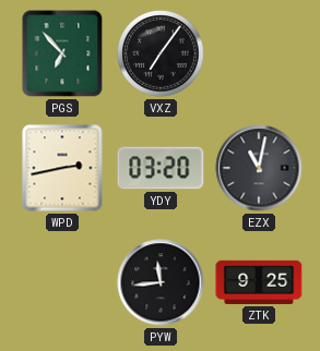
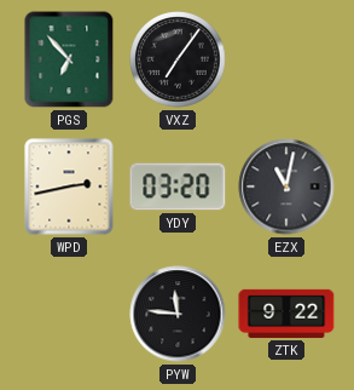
PYW: 11:44 -> 11:46
ZTK: 9:25 -> 9:22
